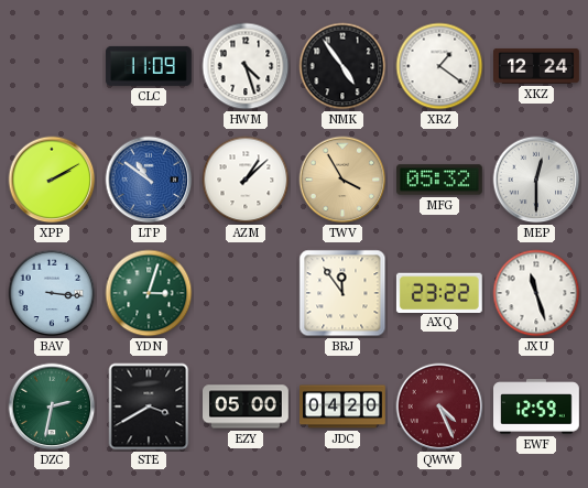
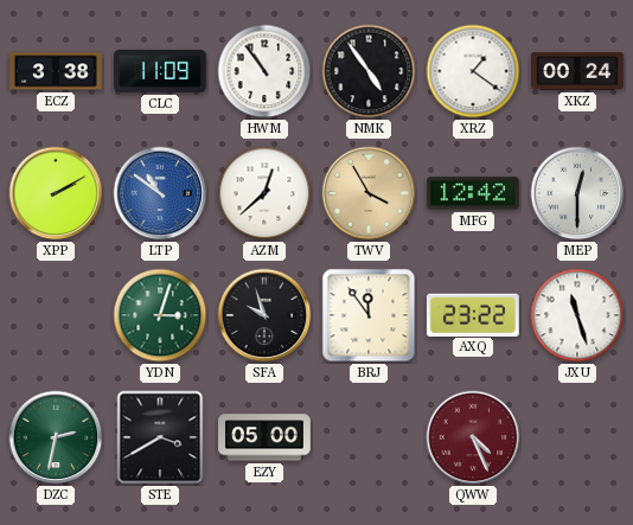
ECZ: none -> 3:38
HWM: 4:27 -> 10:54
XKZ: 12:24 -> 00:24
AZM: 1:08 -> 12:38
MFG: 05:32 -> 12:42
BAV: 3:16 -> none
SFA: none -> 9:57
JDC: 04:20 -> none
EWF: 12:59 -> none
